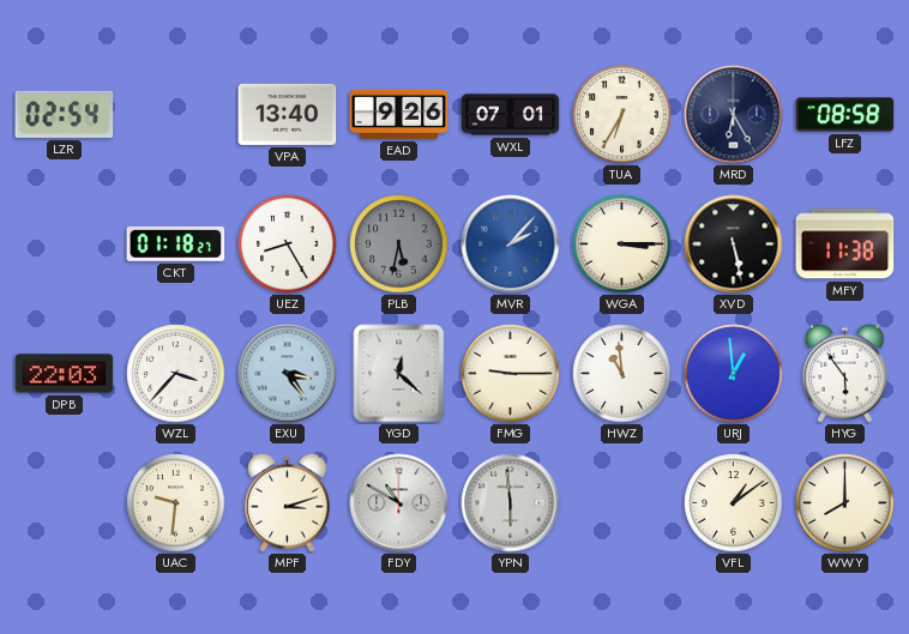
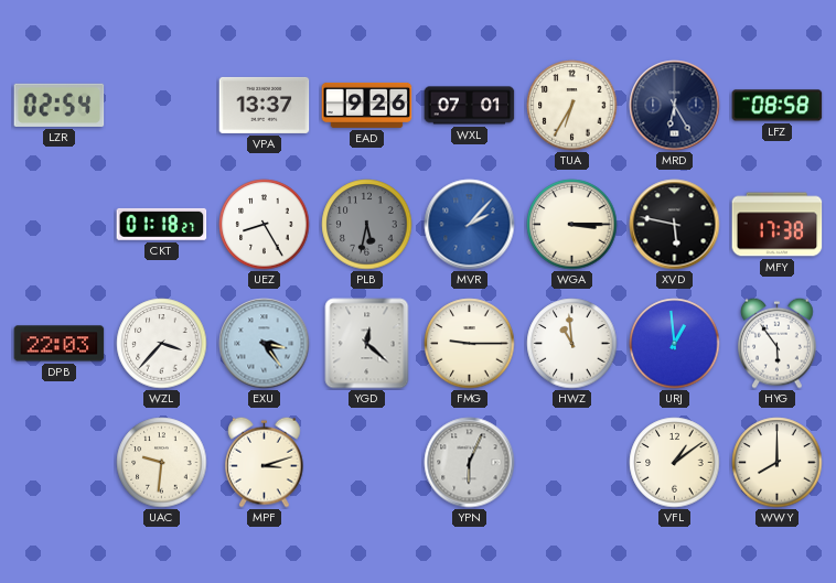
VPA: 13:40 -> 13:37
XVD: 5:28 -> 5:47
MFY: 11:38 -> 17:38
FDY: 10:50 -> none
YPN: 5:59 -> 6:04
